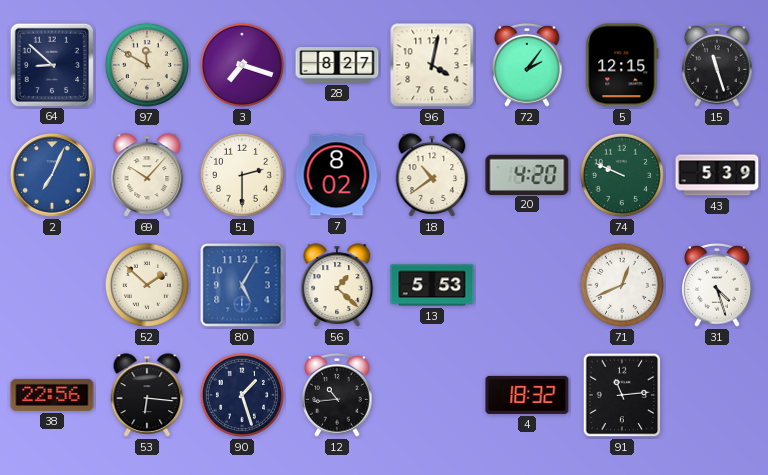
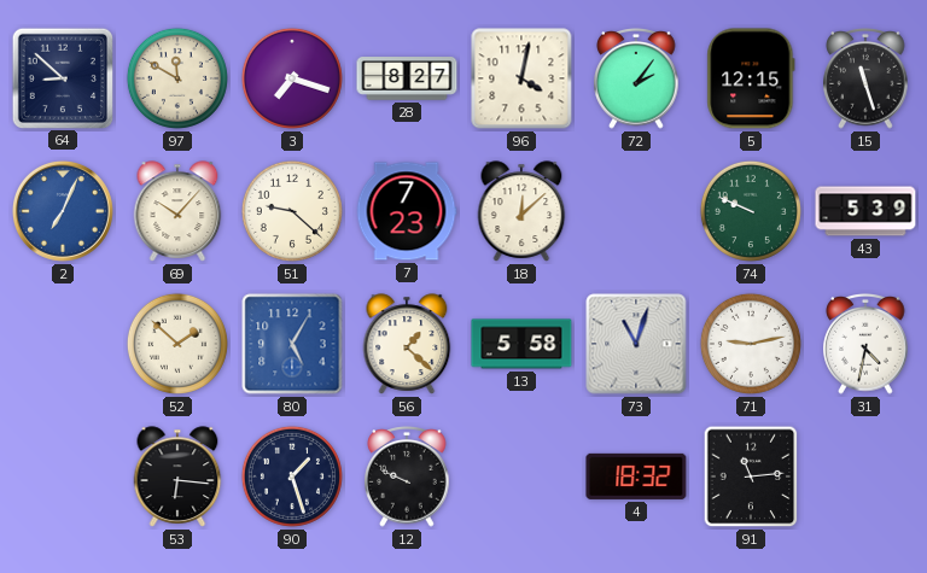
51: 2:30 -> 9:22
7: 8:02 -> 7:23
18: 10:39 -> 12:08
20: 4:20 -> none
13: 5:53 -> 5:58
73: none -> 11:03
71: 12:41 -> 9:13
31: 4:27 -> 4:32
38: 22:56 -> none
12: 10:44 -> 9:49
